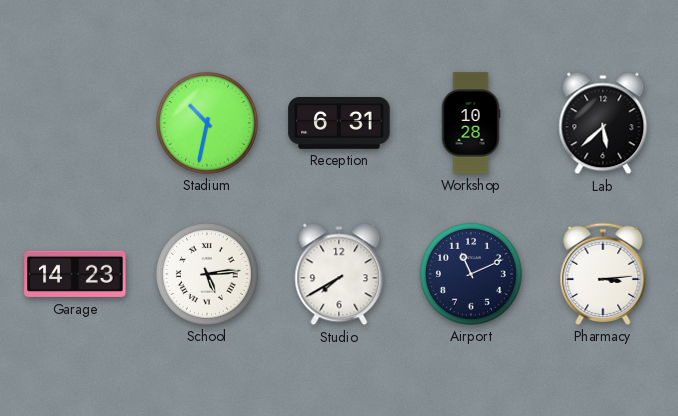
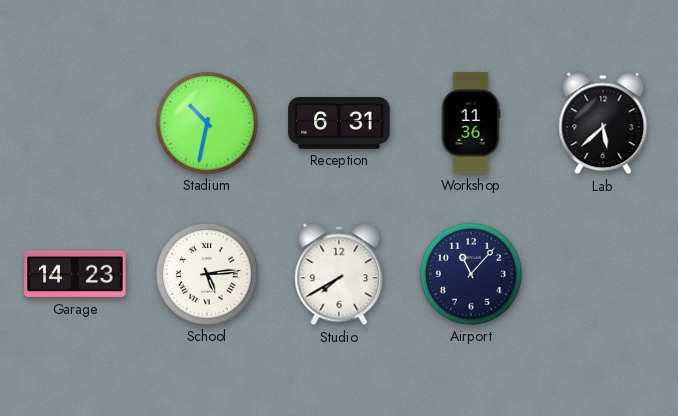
Workshop: 10:28 -> 11:36
Airport: 11:11 -> 11:07
Pharmacy: 3:14 -> none
